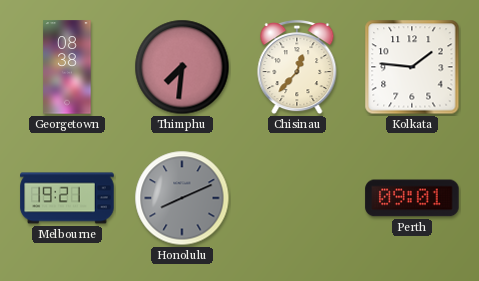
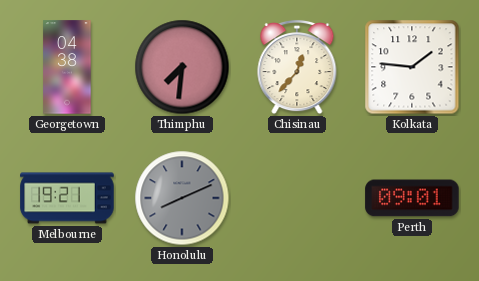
Georgetown: 08:38 -> 04:38
